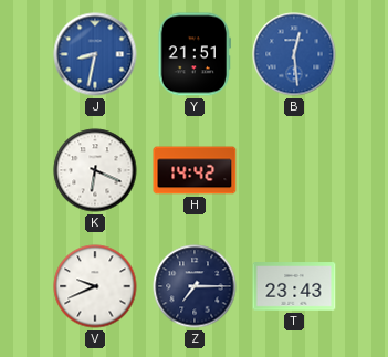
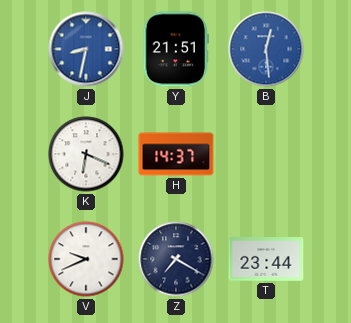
H: 14:42 -> 14:37
Z: 7:15 -> 7:20
T: 23:43 -> 23:44
